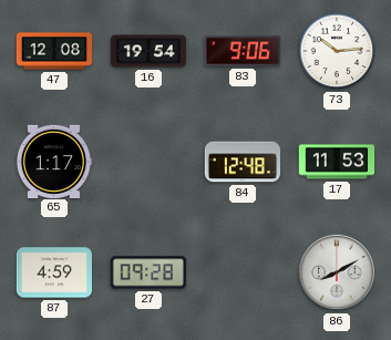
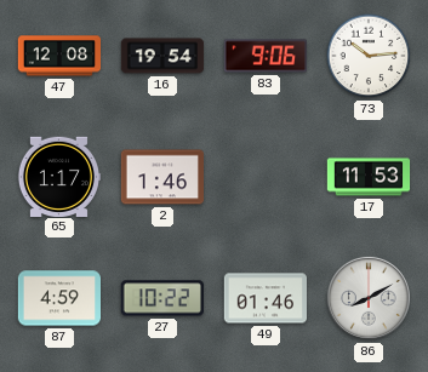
2: none -> 1:46
84: 12:48 -> none
27: 09:28 -> 10:22
49: none -> 01:46
